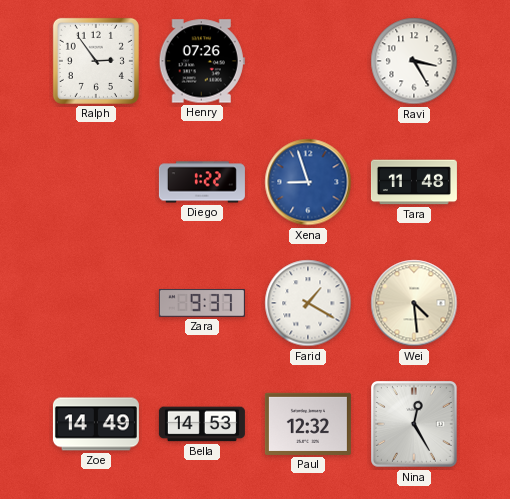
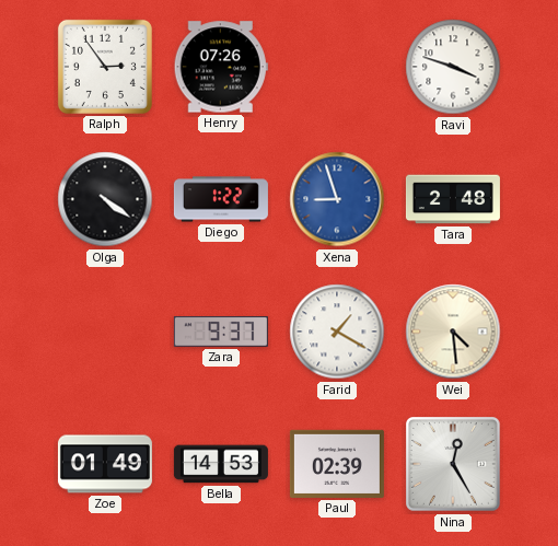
Ravi: 3:25 -> 3:48
Olga: none -> 4:21
Tara: 11:48 -> 2:48
Zoe: 14:49 -> 01:49
Paul: 12:32 -> 02:39
